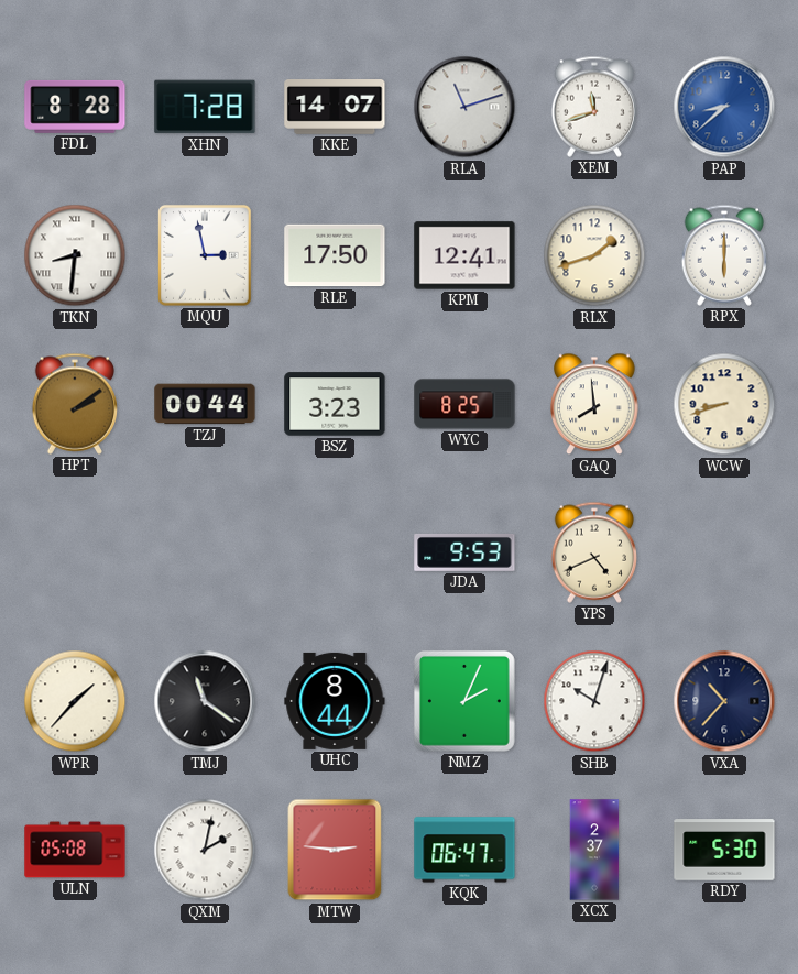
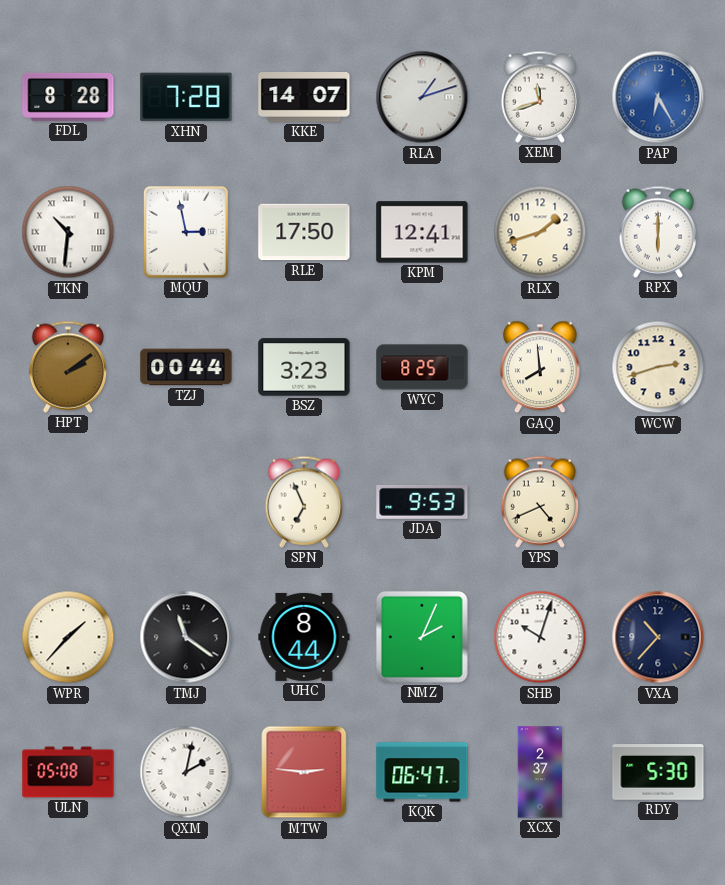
RLA: 11:12 -> 1:12
PAP: 8:38 -> 6:25
TKN: 8:31 -> 10:31
WCW: 8:42 -> 2:42
SPN: none -> 6:56
